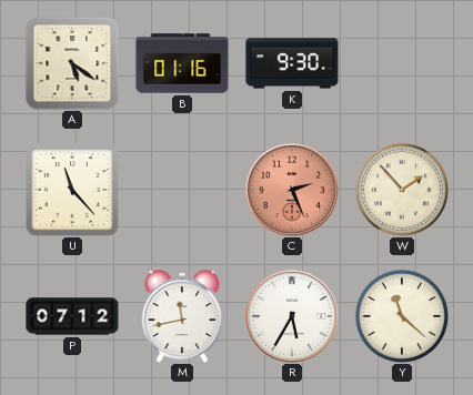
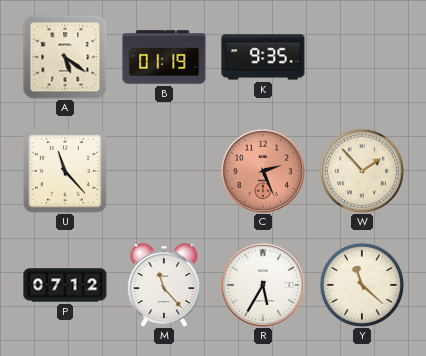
B: 01:16 -> 01:19
K: 9:30 -> 9:35
M: 11:43 -> 11:23
